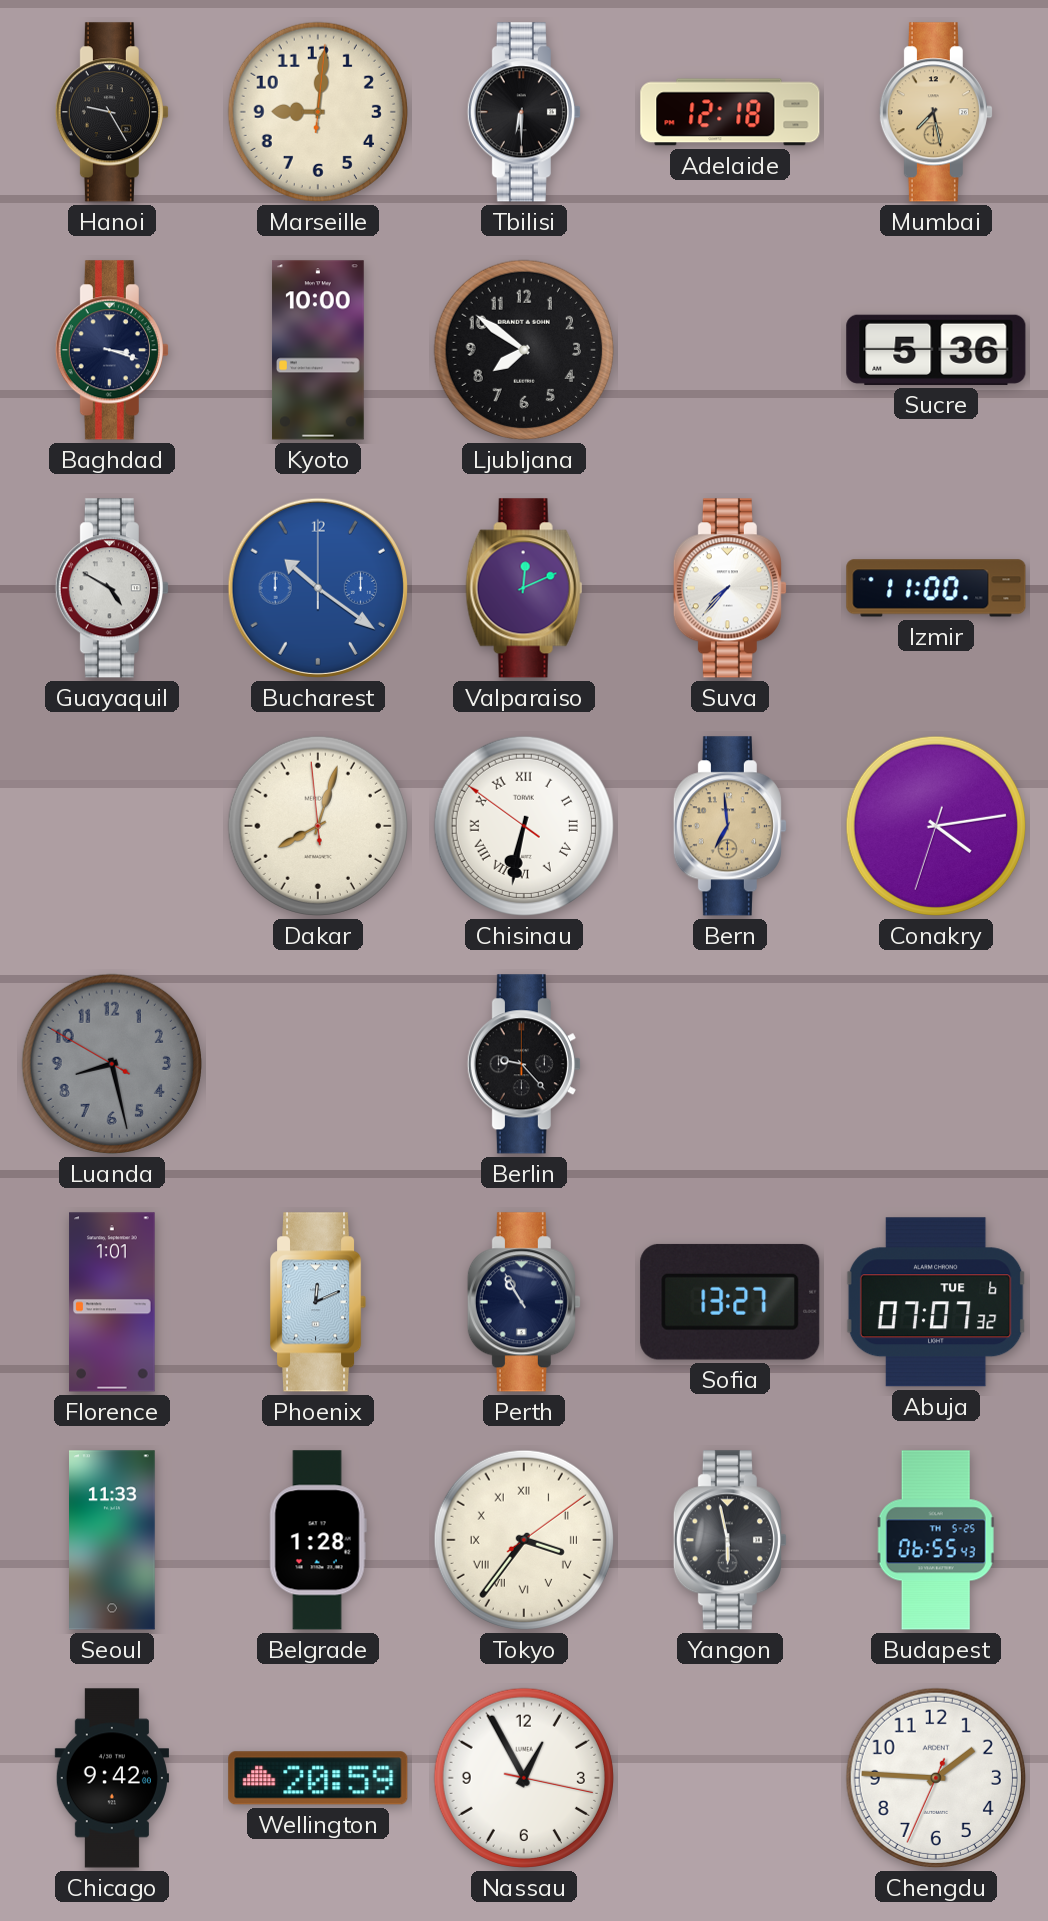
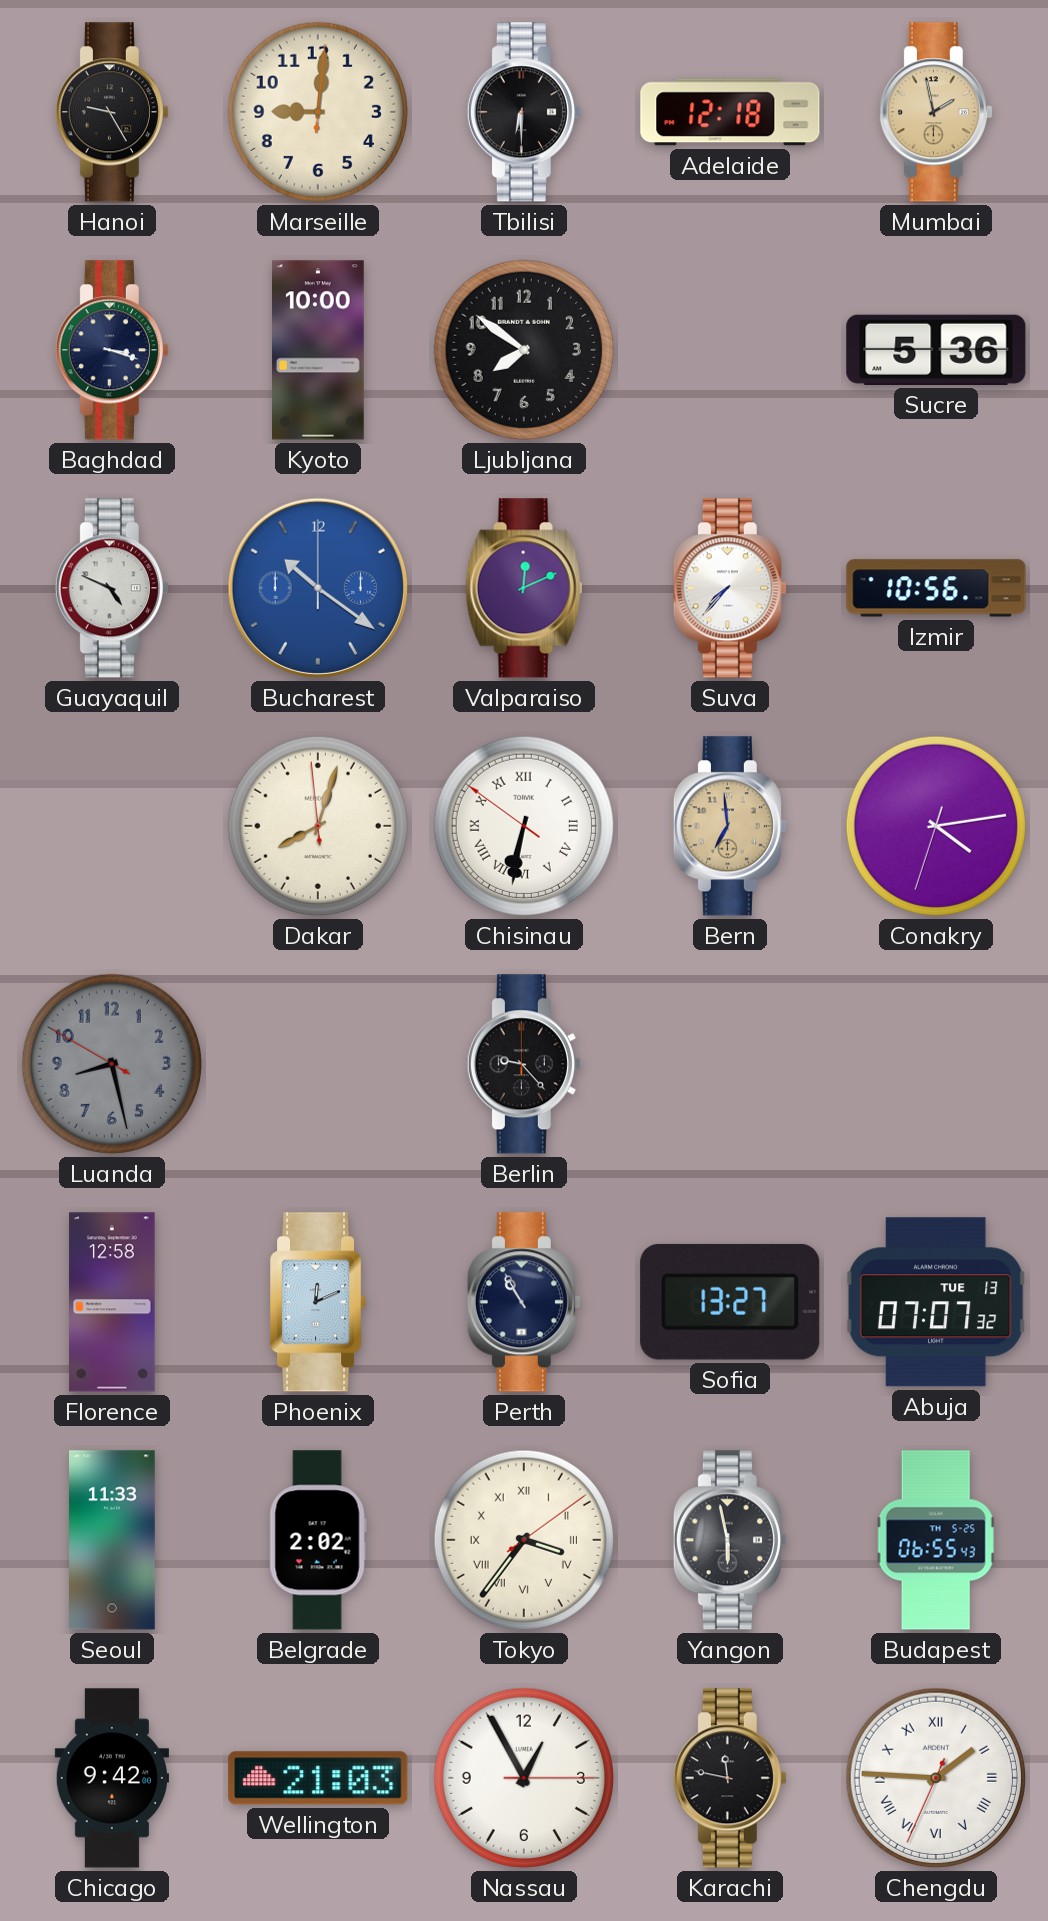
Mumbai: 7:28 -> 1:58
Guayaquil: 4:50 -> 4:49
Izmir: 11:00 -> 10:56
Florence: 1:01 -> 12:58
Abuja date: TUE 6 -> TUE 13
Belgrade: 1:28 -> 2:02
Wellington: 20:59 -> 21:03
Nassau: 12:55:17 -> 12:55:15
Karachi: none -> 11:47
Chengdu numerals: Arabic -> Roman
